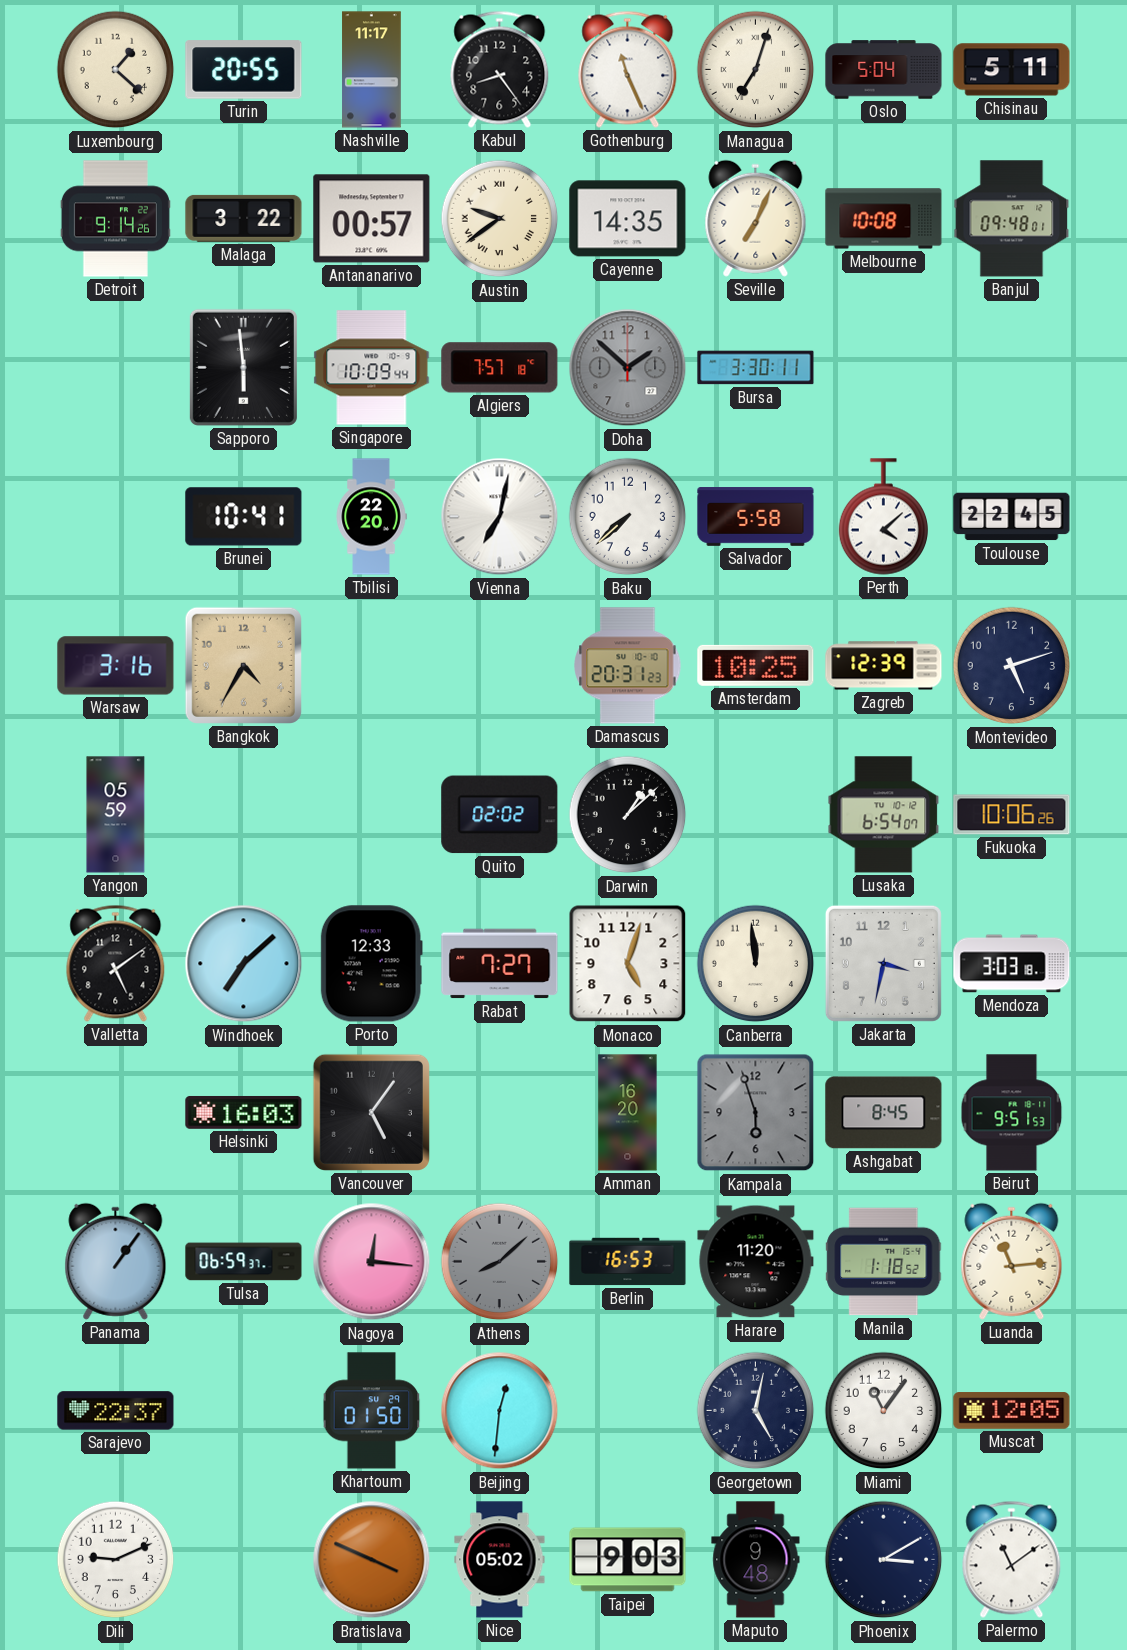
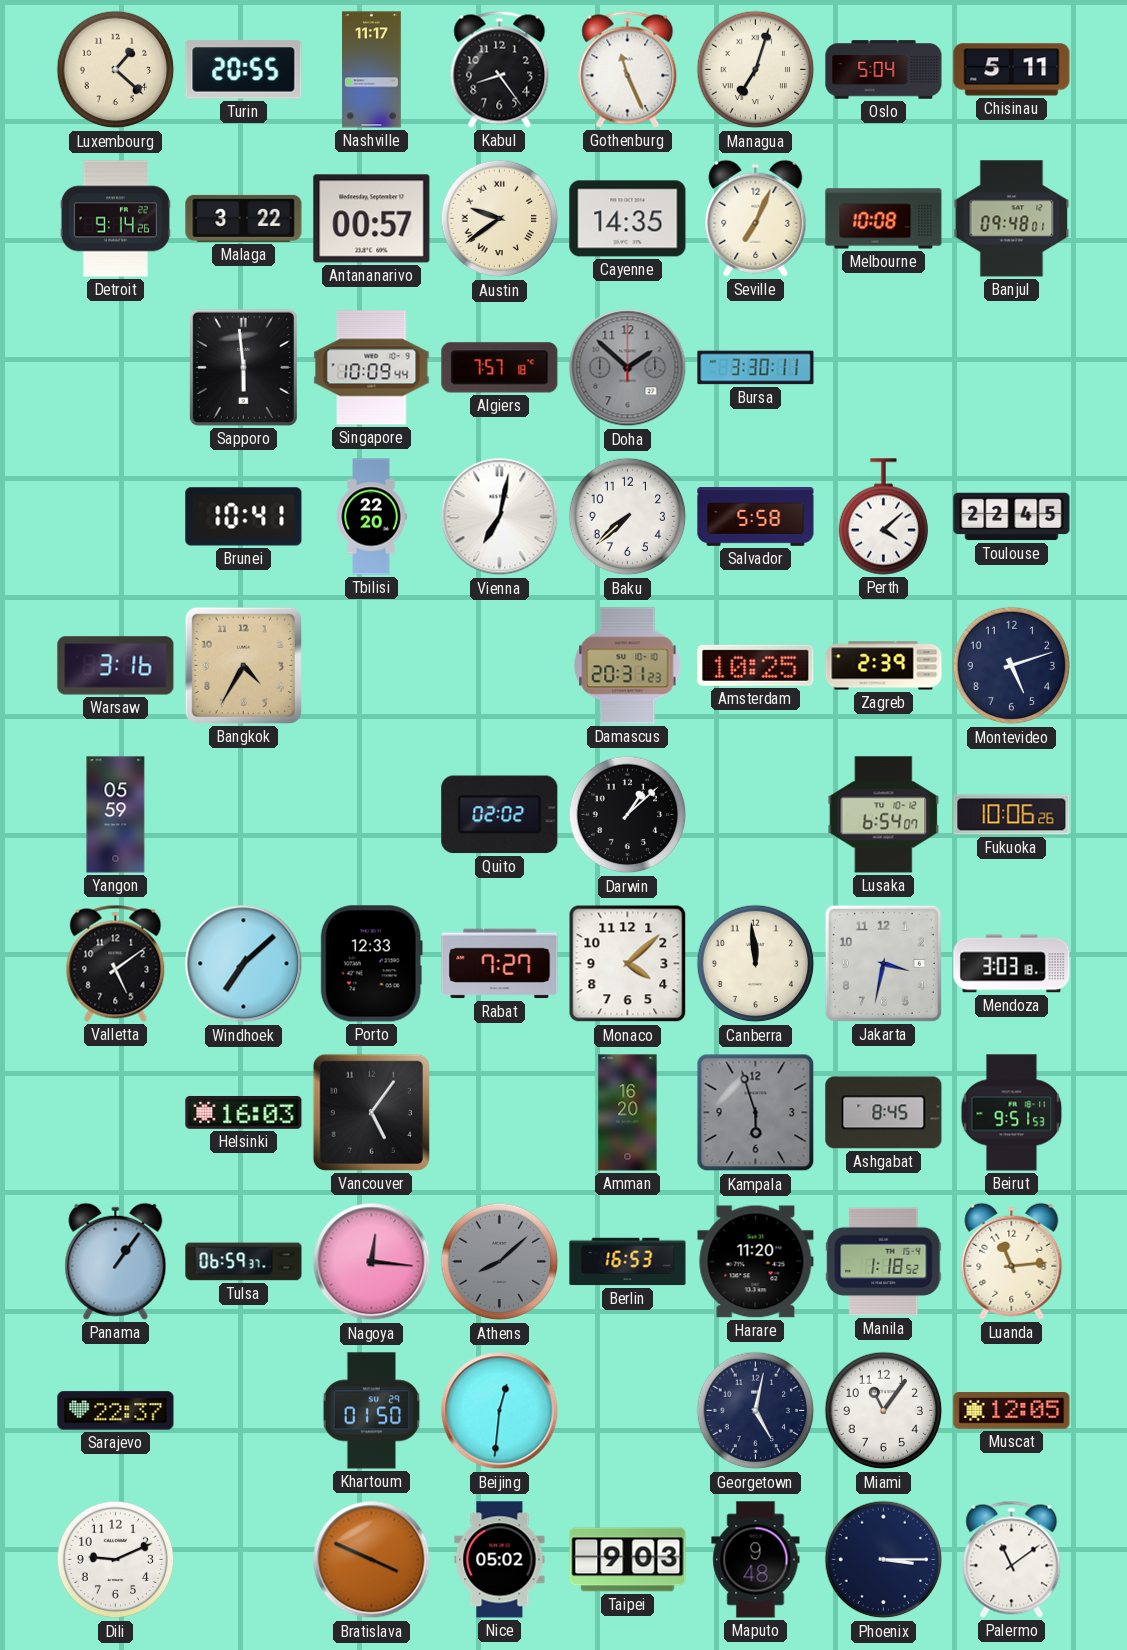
Zagreb: 12:39 -> 2:39
Monaco: 5:03 -> 4:08
Phoenix: 3:10 -> 3:15
